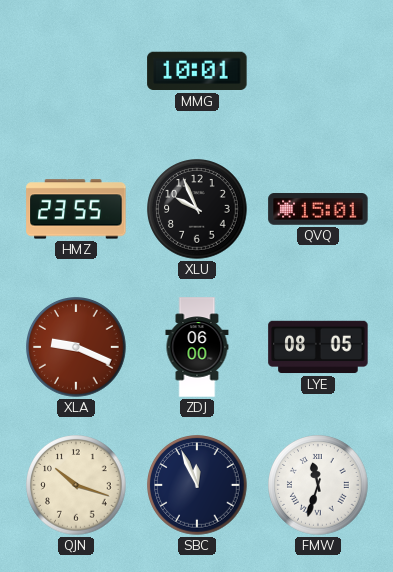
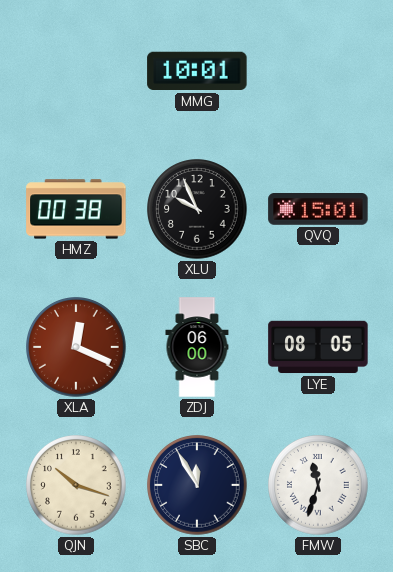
HMZ: 23:55 -> 00:38
XLA: 9:19 -> 12:19
SBC: 11:56 -> 11:55
